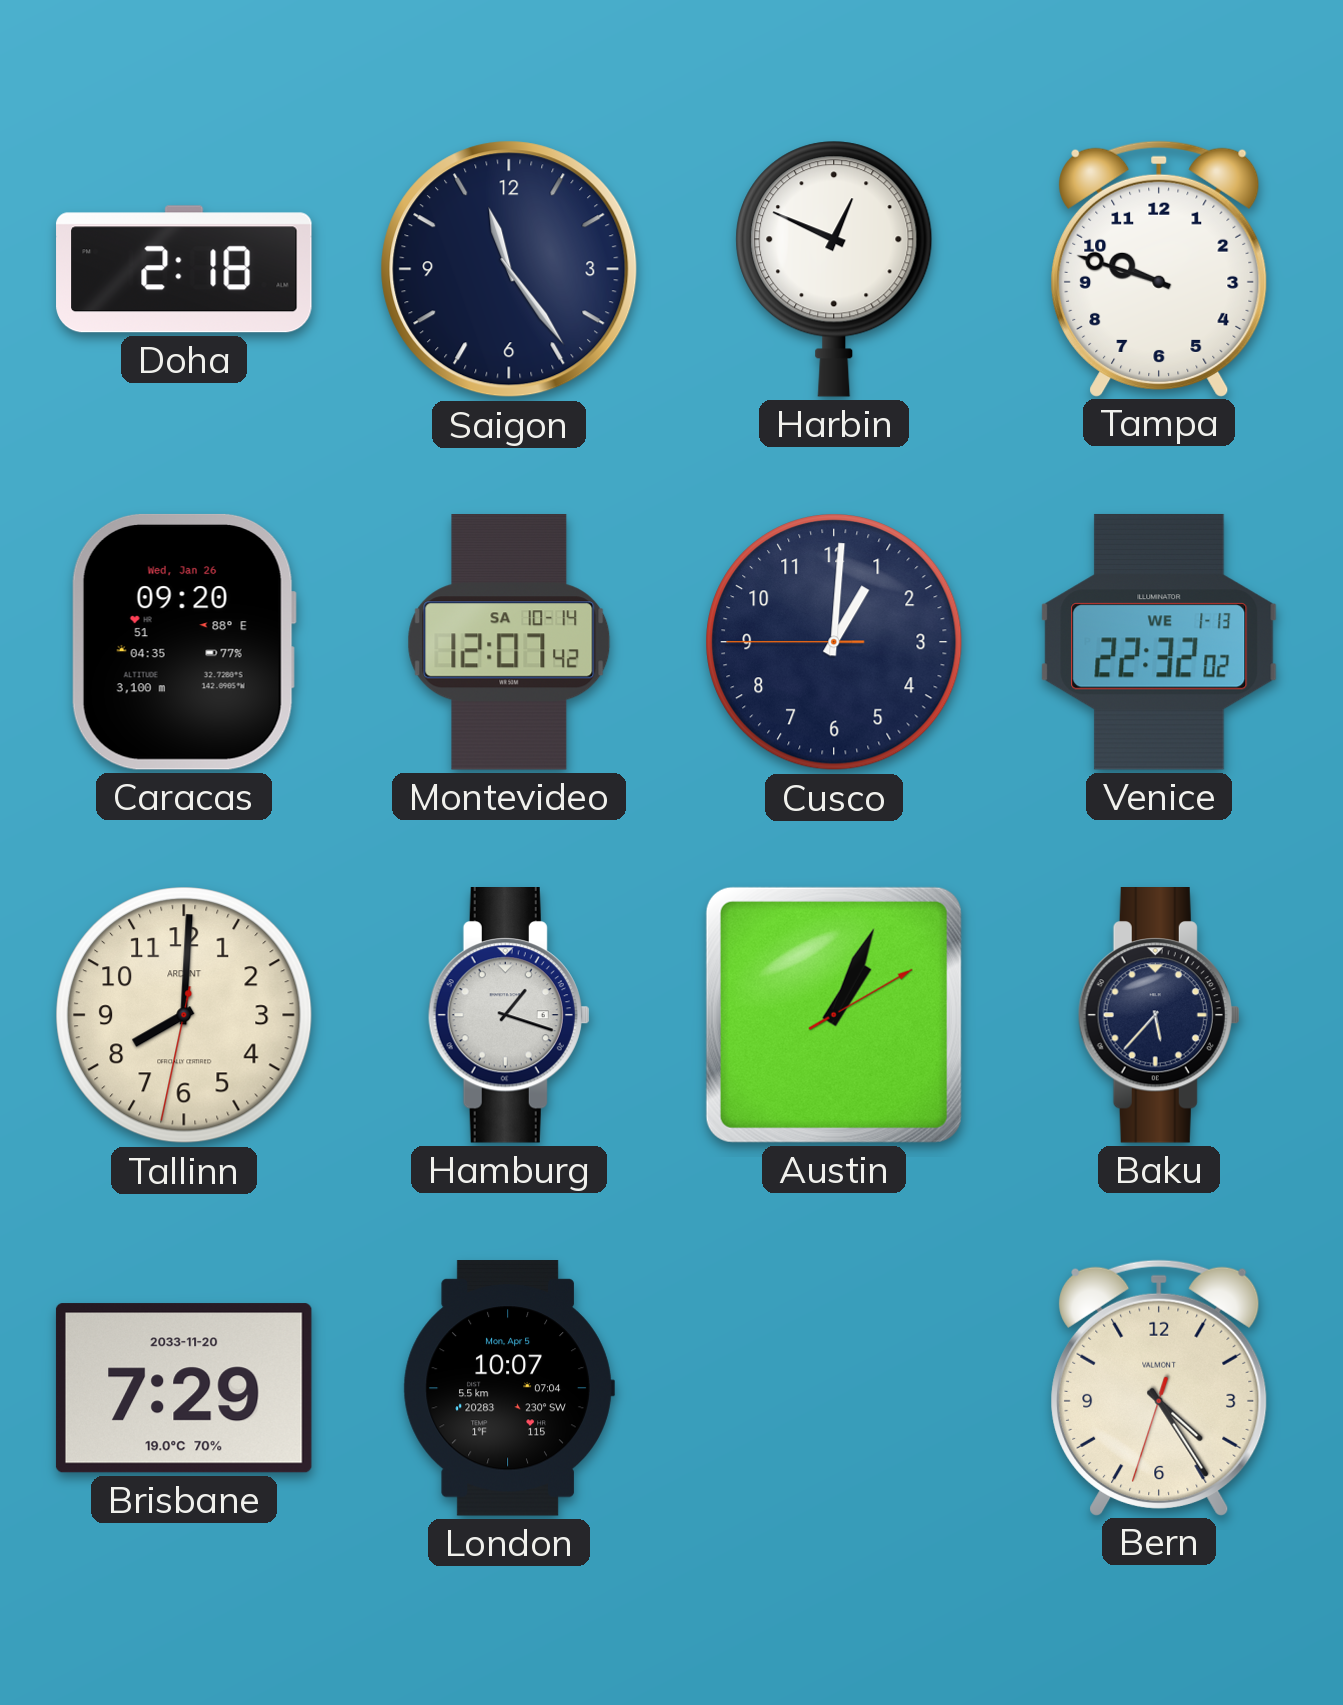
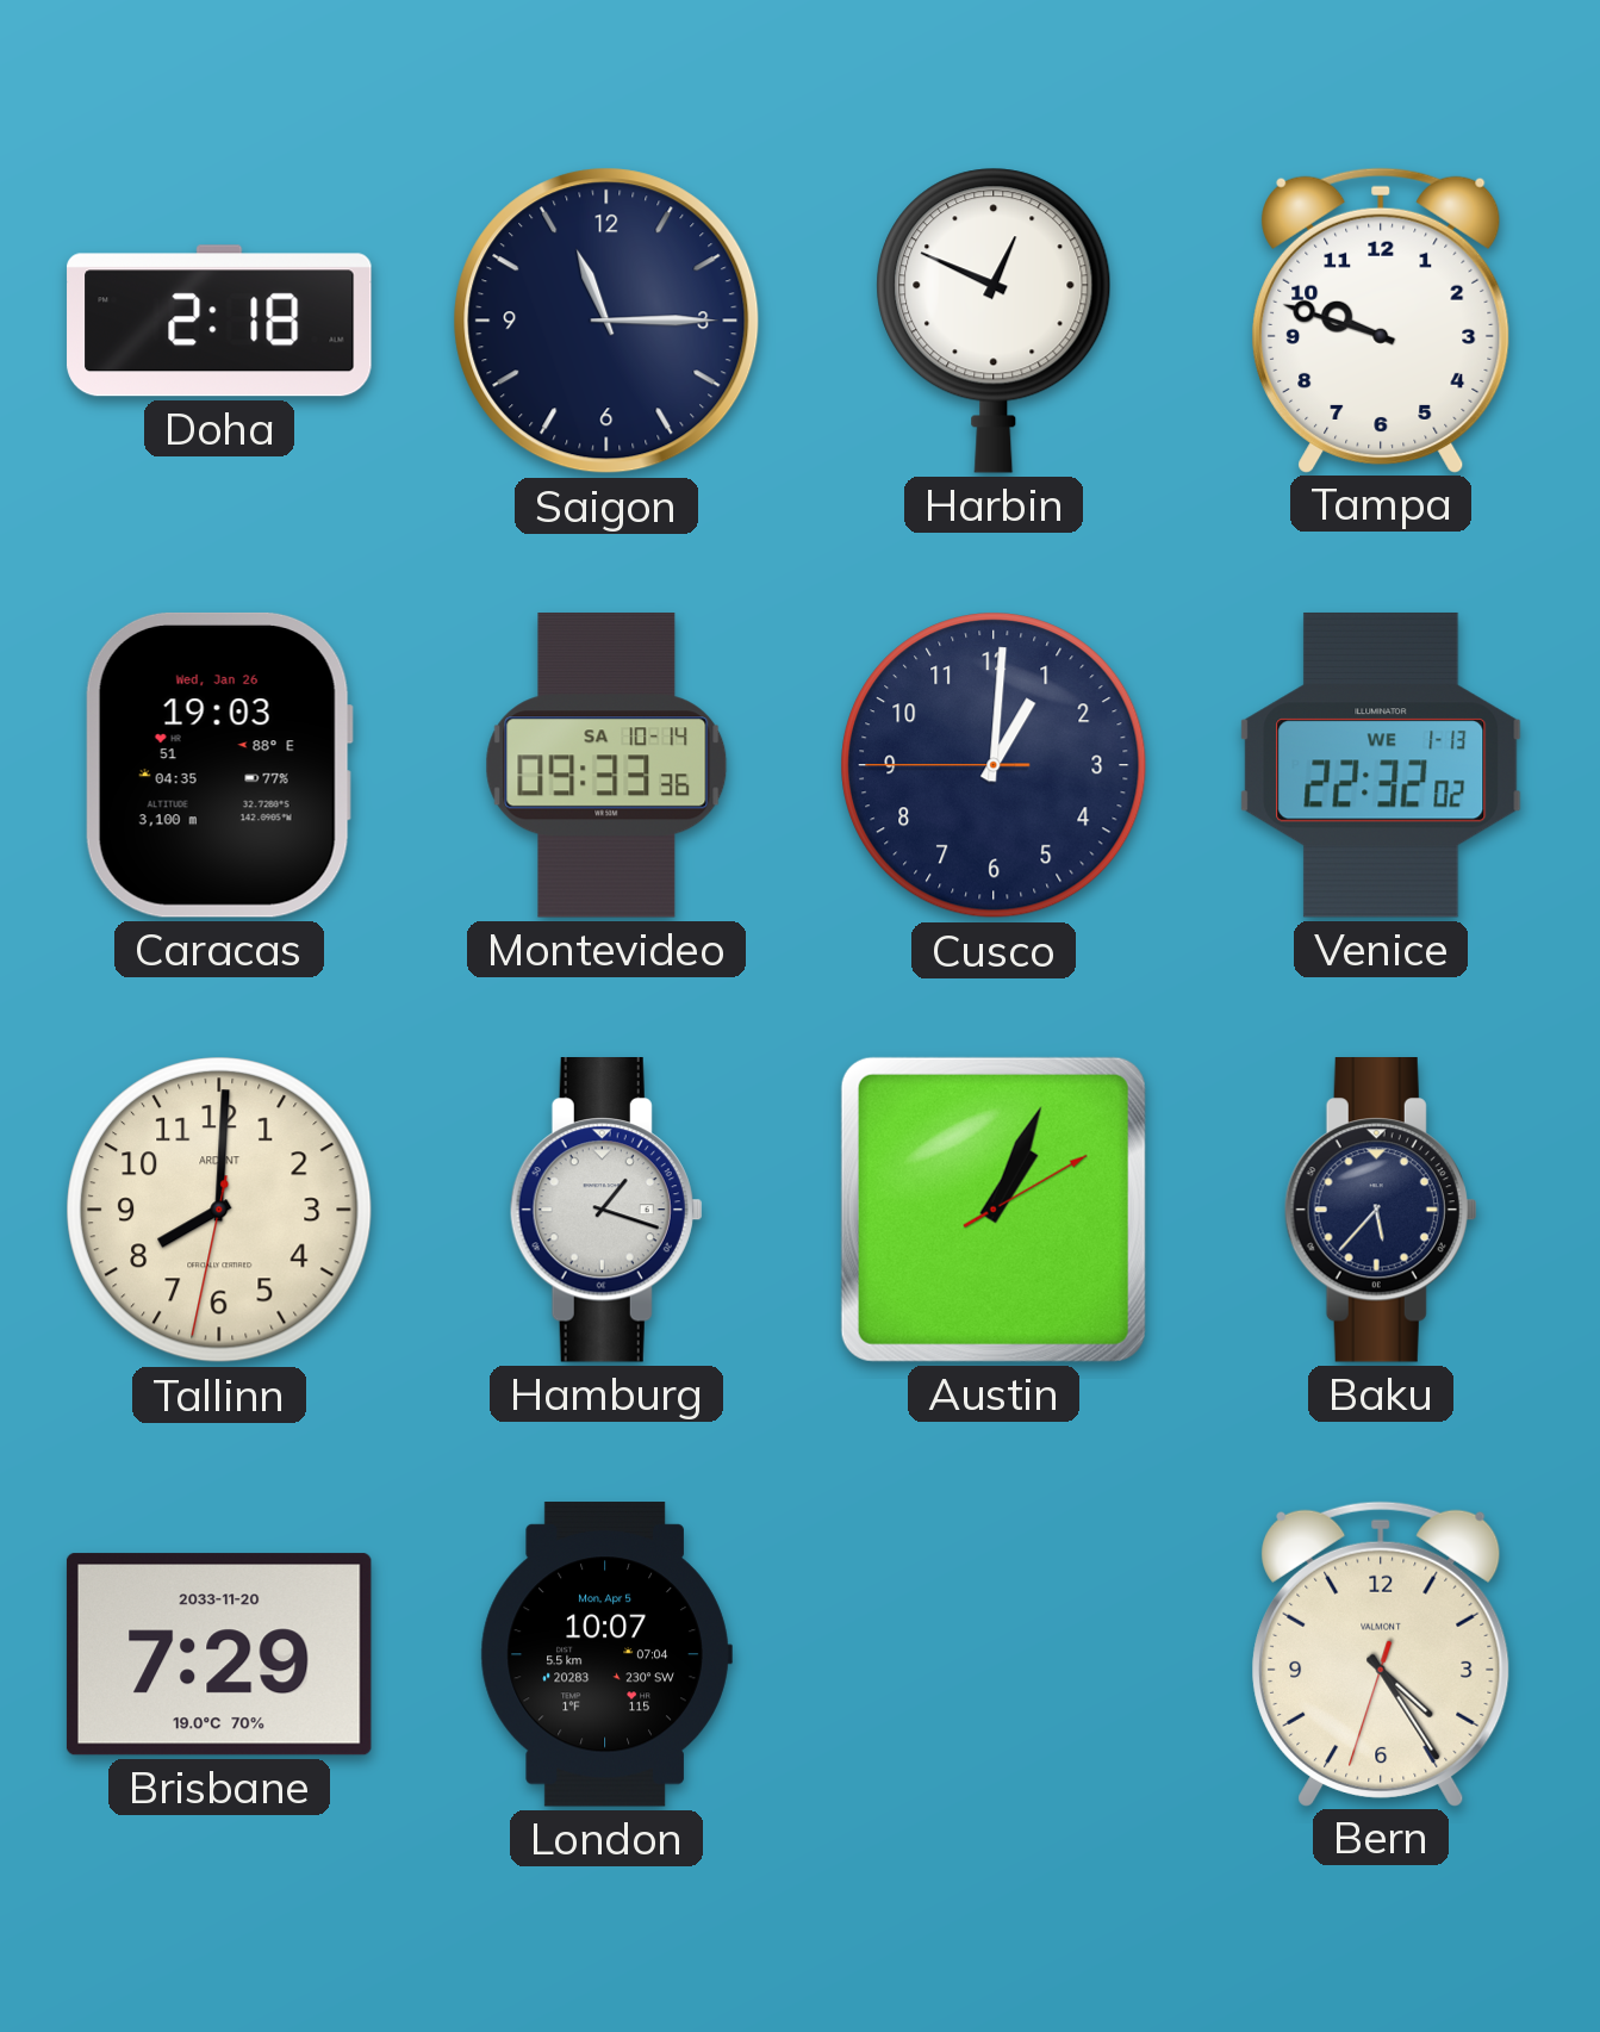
Saigon: 11:24 -> 11:15
Caracas: 09:20 -> 19:03
Montevideo: 12:07 -> 09:33
